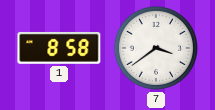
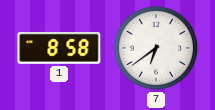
7: 3:39 -> 6:39
